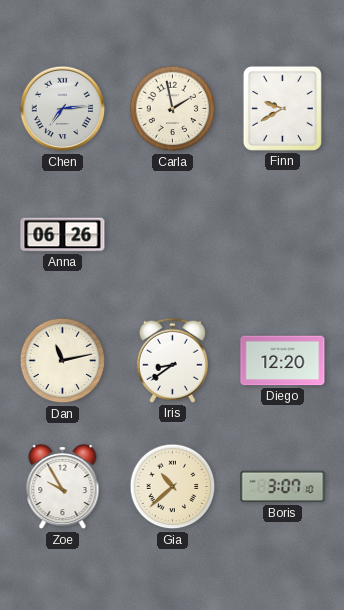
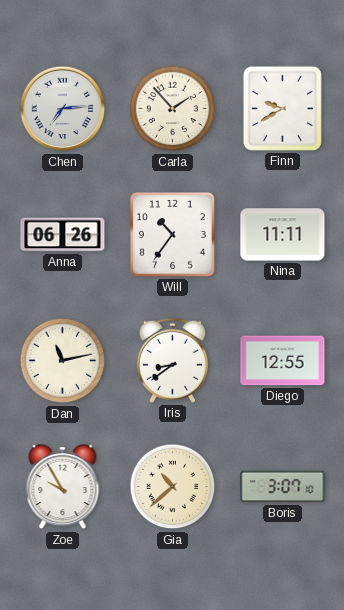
Carla: 1:58 -> 1:53
Will: none -> 10:36
Nina: none -> 11:11
Diego: 12:20 -> 12:55
